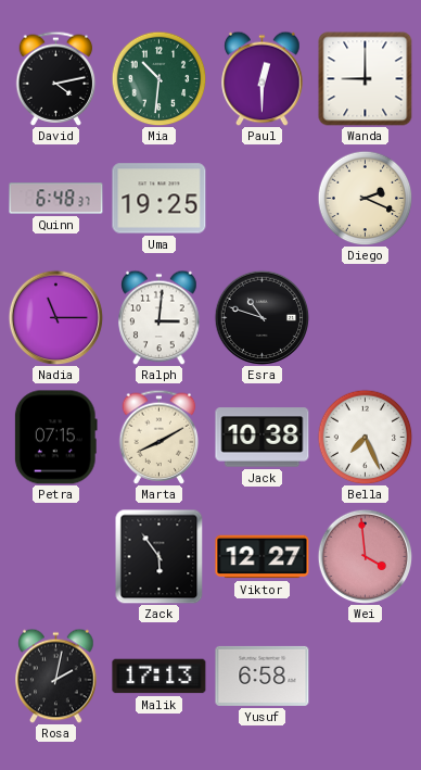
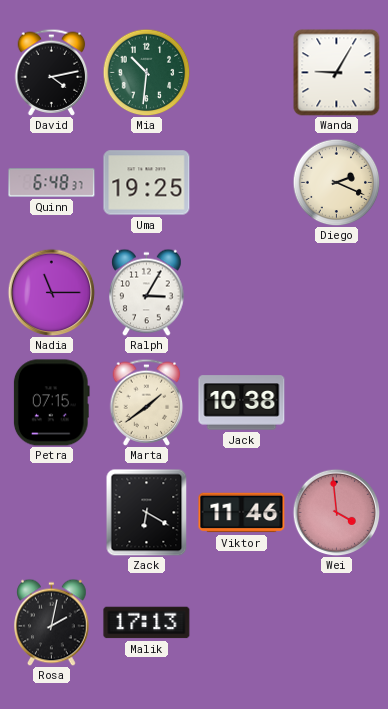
Paul: 12:30 -> none
Wanda: 9:00 -> 9:05
Ralph: 3:01 -> 3:05
Esra: 10:48 -> none
Marta: 8:10 -> 1:39
Bella: 7:26 -> none
Zack: 5:54 -> 6:20
Viktor: 12:27 -> 11:46
Yusuf: 6:58 -> none
